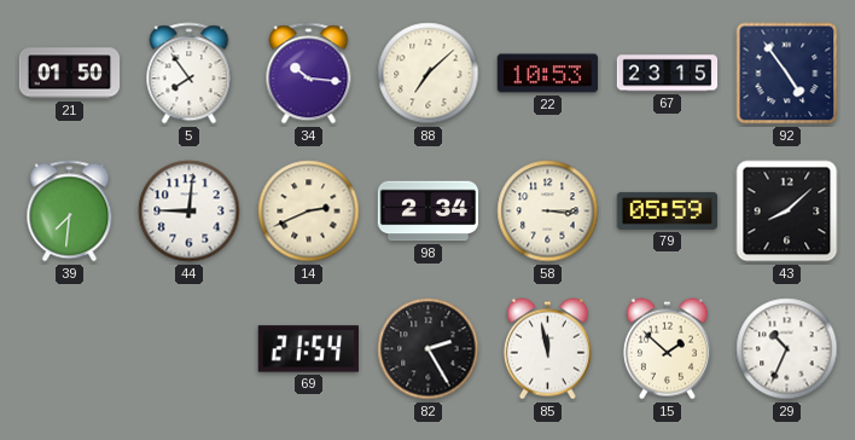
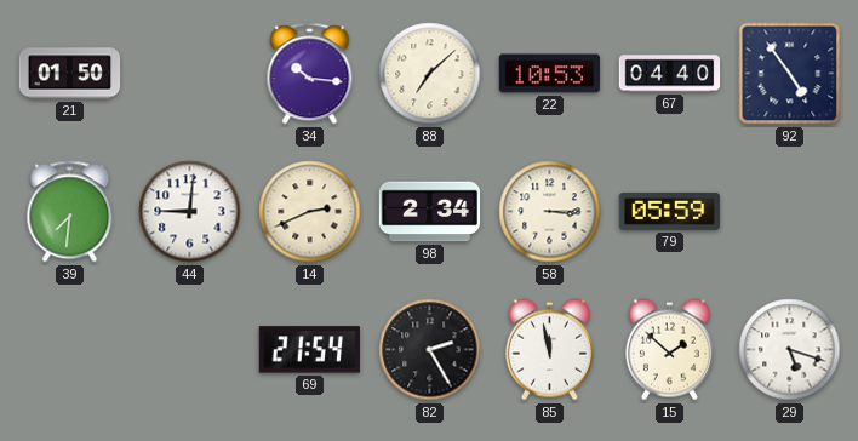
5: 7:54 -> none
67: 23:15 -> 04:40
43: 8:08 -> none
29: 10:34 -> 5:18
